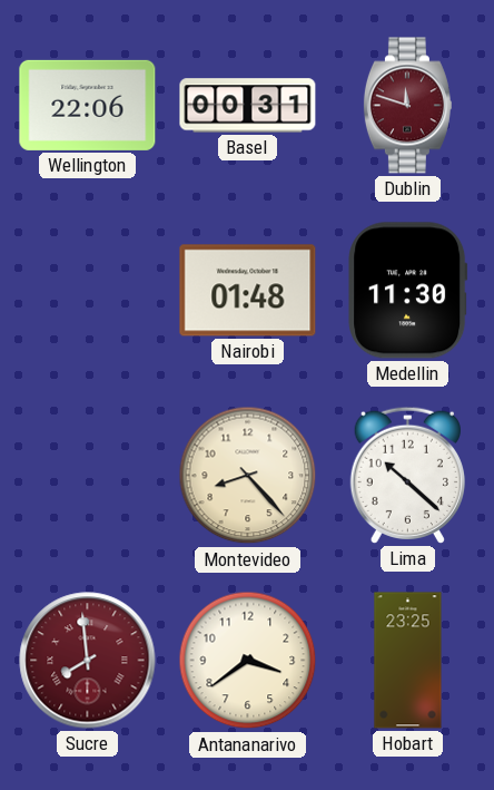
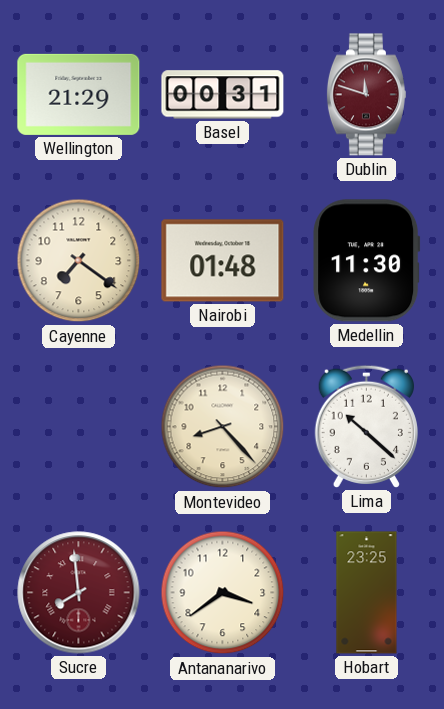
Wellington: 22:06 -> 21:29
Cayenne: none -> 7:21
